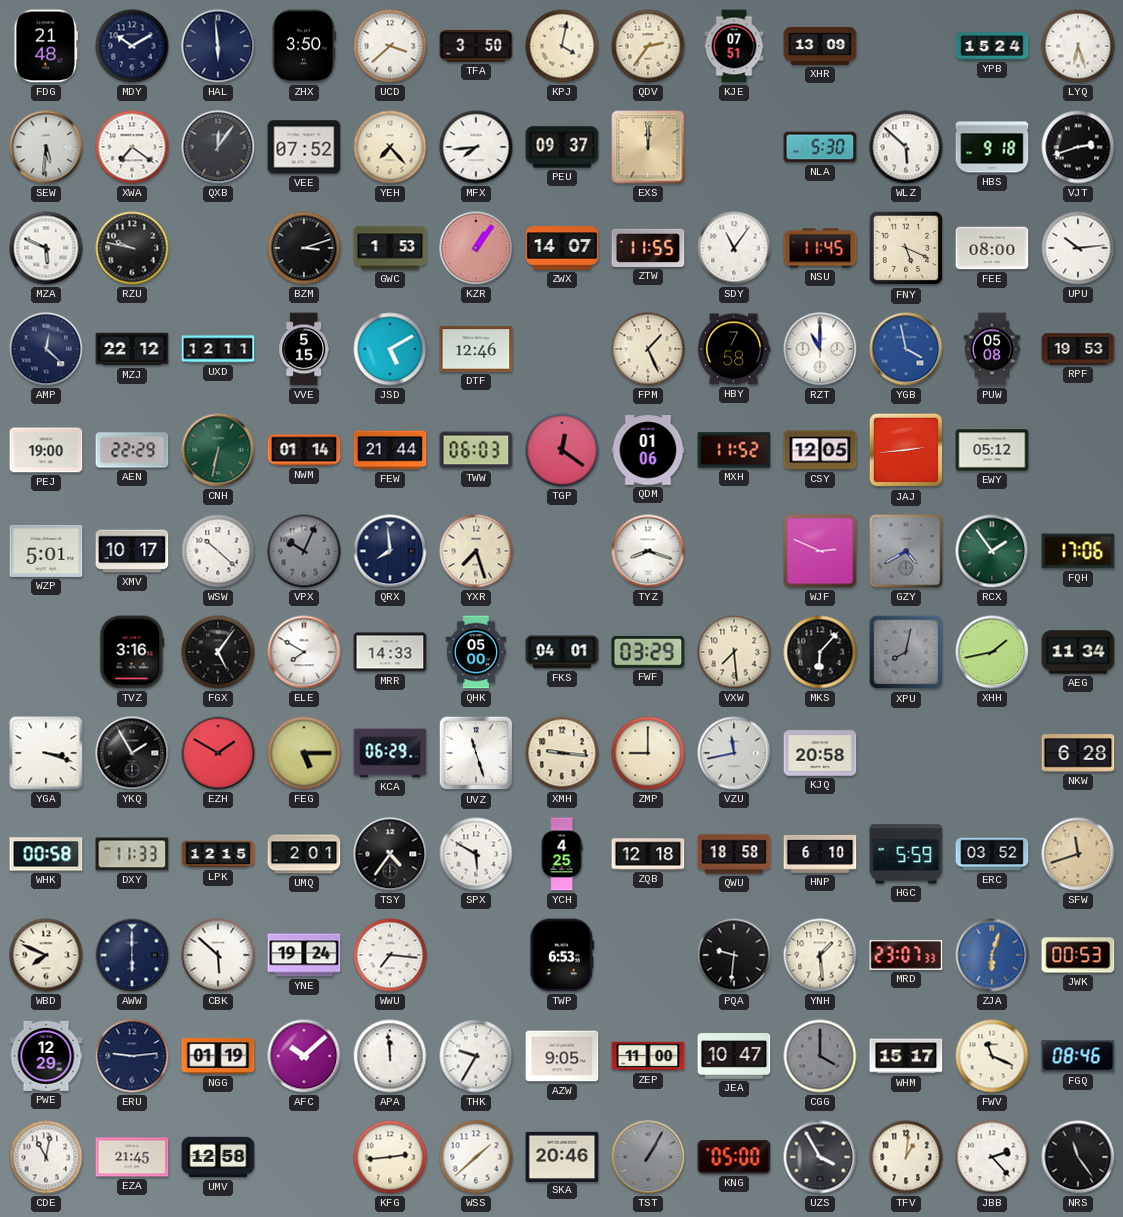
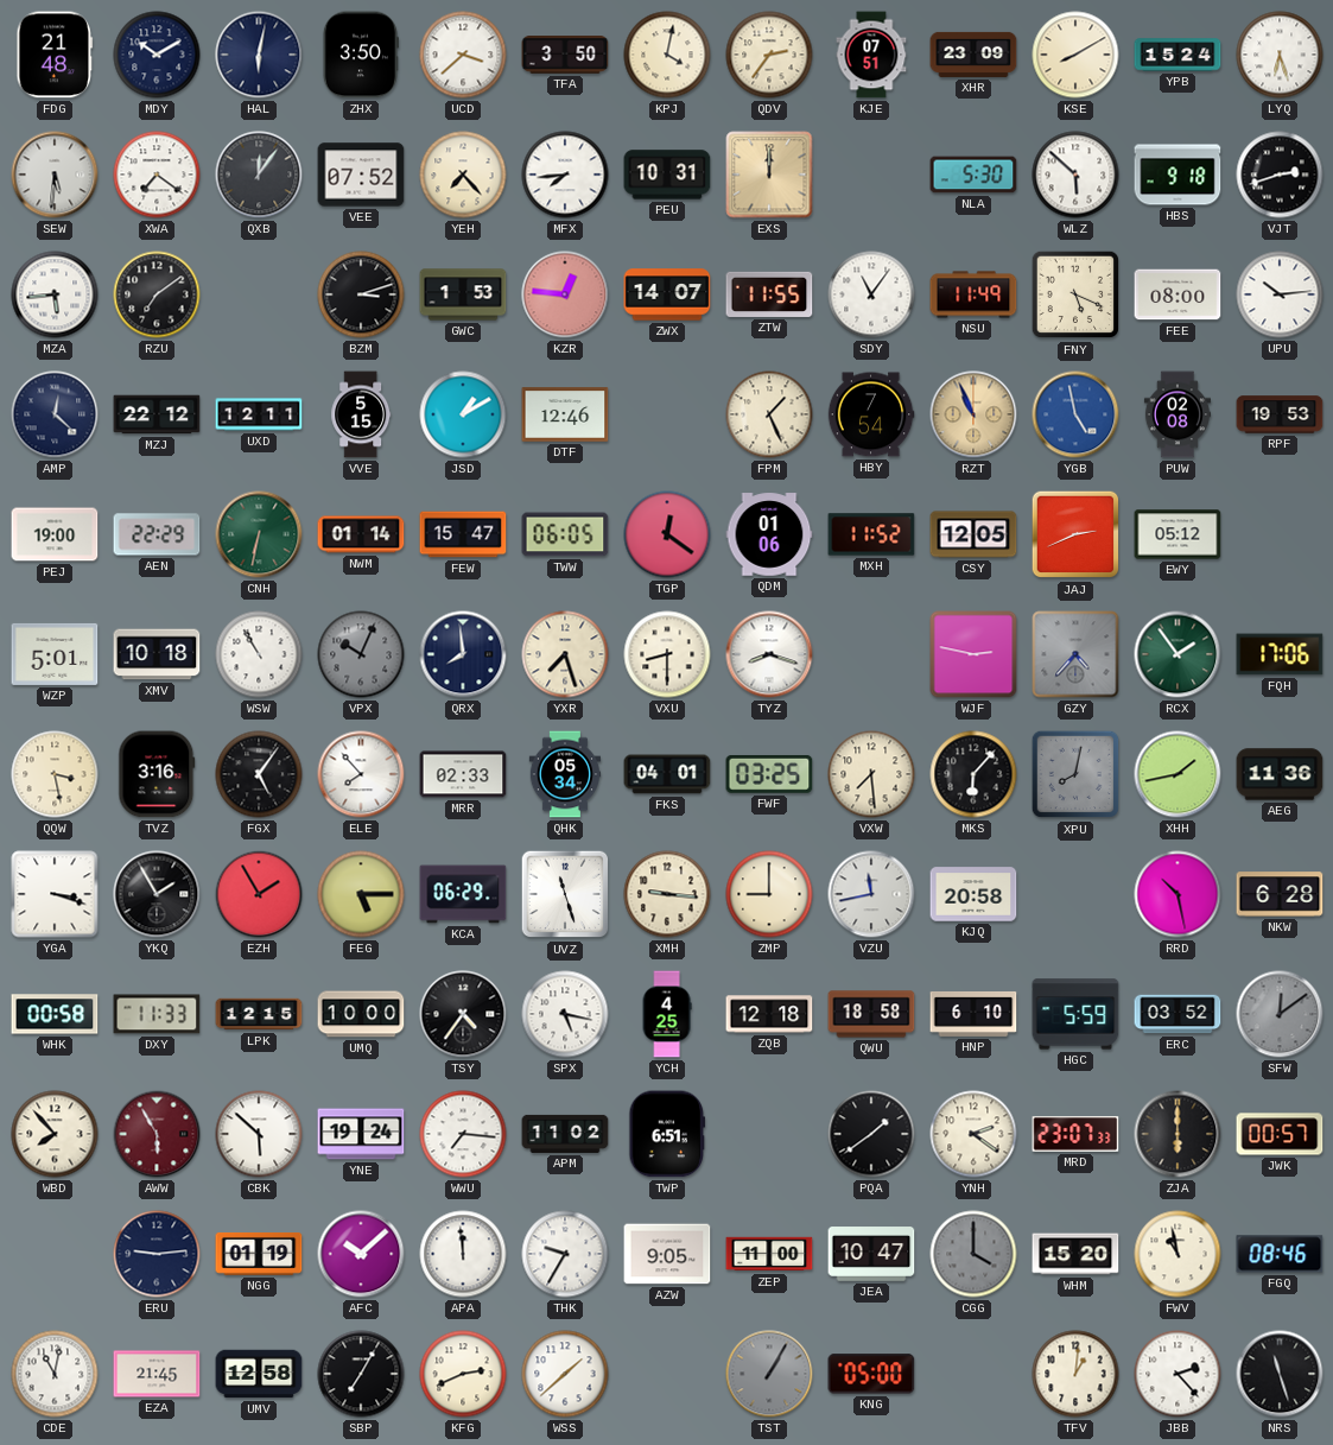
HAL: 5:59 -> 6:02
XHR: 13:09 -> 23:09
KSE: none -> 8:10
PEU: 09:37 -> 10:31
MZA: 5:49 -> 5:44
RZU: 9:47 -> 7:09
KZR: 1:06 -> 12:46
NSU: 11:45 -> 11:49
JSD: 5:10 -> 1:10
HBY: 7:58 -> 7:54
RZT: 11:00 -> 10:56
RZT dial: white -> champagne
YGB: 3:58 -> 4:58
PUW: 05:08 -> 02:08
FEW: 21:44 -> 15:47
TWW: 06:03 -> 06:05
JAJ: 2:44 -> 2:41
XMV: 10:17 -> 10:18
WSW: 10:22 -> 10:55
VXU: none -> 8:30
WJF: 2:49 -> 2:47
GZY: 4:40 -> 4:37
QQW: none -> 3:28
ELE: 7:50 -> 7:53
MRR: 14:33 -> 02:33
QHK: 05:00 -> 05:34
FWF: 03:29 -> 03:25
AEG: 11:34 -> 11:36
EZH: 1:50 -> 1:55
RRD: none -> 10:28
UMQ: 2:01 -> 10:00
SPX: 5:50 -> 5:17
SFW: 11:42 -> 12:09
SFW dial: champagne -> grey
WBD: 7:49 -> 7:53
AWW: 6:00 -> 5:55
AWW dial: navy -> burgundy
APM: none -> 11:02
TWP: 6:53 -> 6:51
PQA: 9:31 -> 1:39
YNH: 1:29 -> 2:21
ZJA: 6:03 -> 6:00
ZJA dial: blue -> black
JWK: 00:53 -> 00:57
PWE: 12:29 -> none
WHM: 15:17 -> 15:20
FWV: 11:19 -> 10:58
SBP: none -> 7:05
KFG: 2:44 -> 2:41
SKA: 20:46 -> none
UZS: 3:55 -> none
NRS: 11:24 -> 11:27
